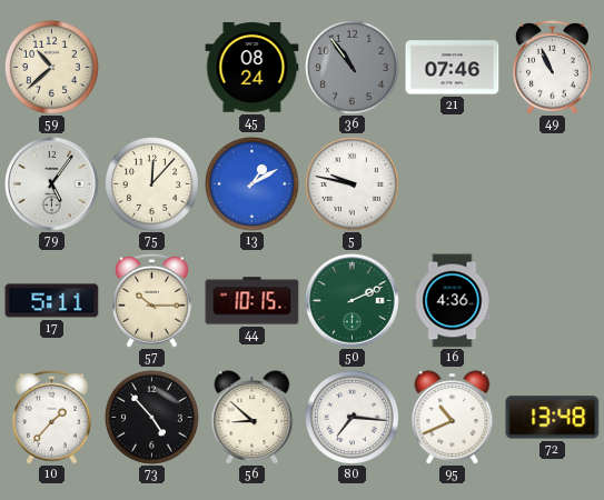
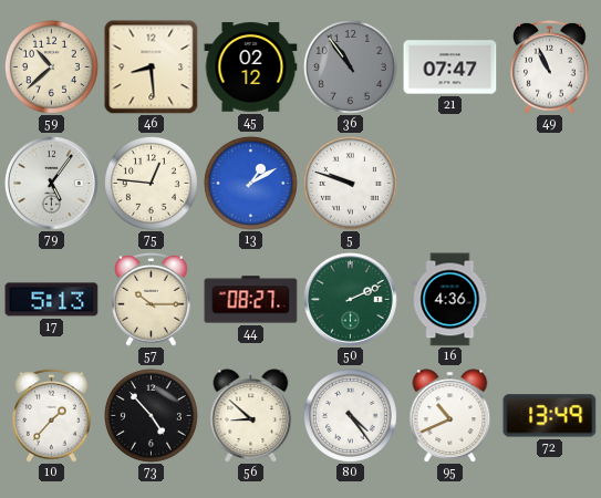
46: none -> 8:29
45: 08:24 -> 02:12
21: 07:46 -> 07:47
75: 12:07 -> 12:46
5: 9:47 -> 9:48
17: 5:11 -> 5:13
44: 10:15 -> 08:27
80: 7:16 -> 4:24
72: 13:48 -> 13:49
